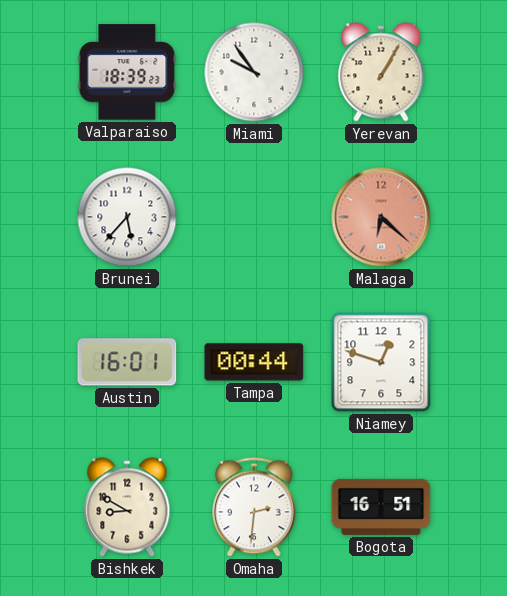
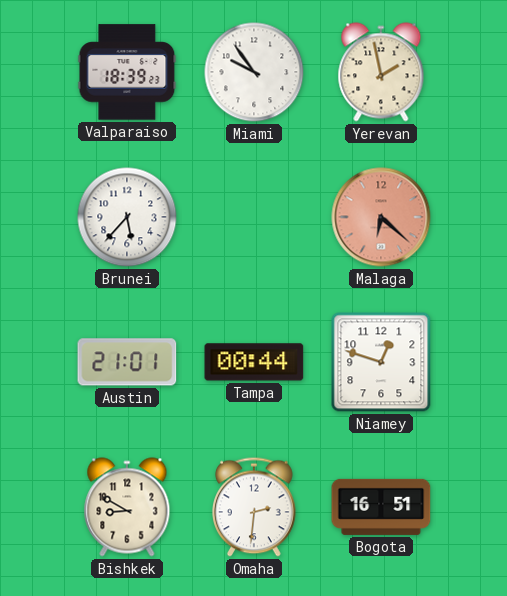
Yerevan: 1:05 -> 1:58
Austin: 16:01 -> 21:01
